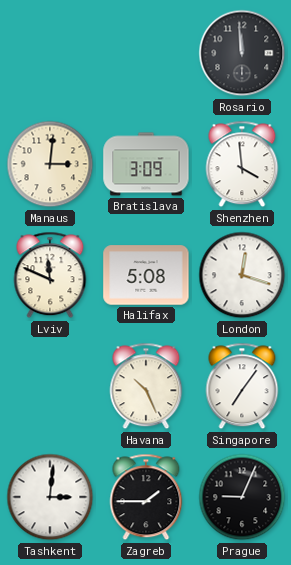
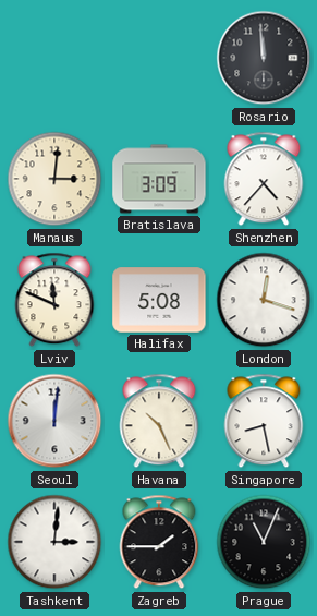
Shenzhen: 3:59 -> 4:37
Seoul: none -> 12:01
Singapore: 7:06 -> 8:28
Prague: 9:04 -> 11:04
